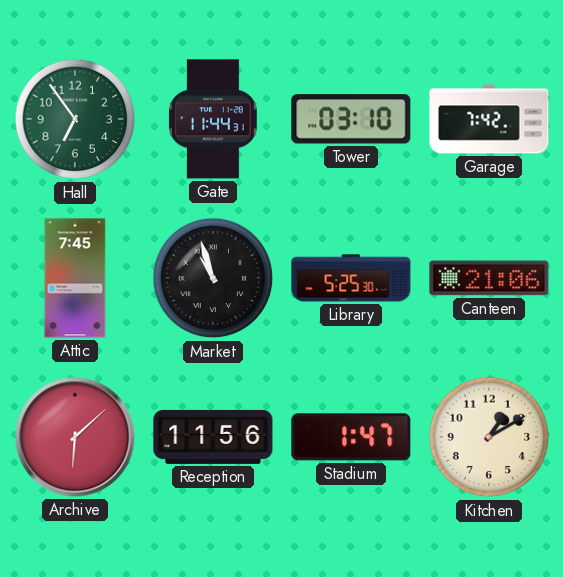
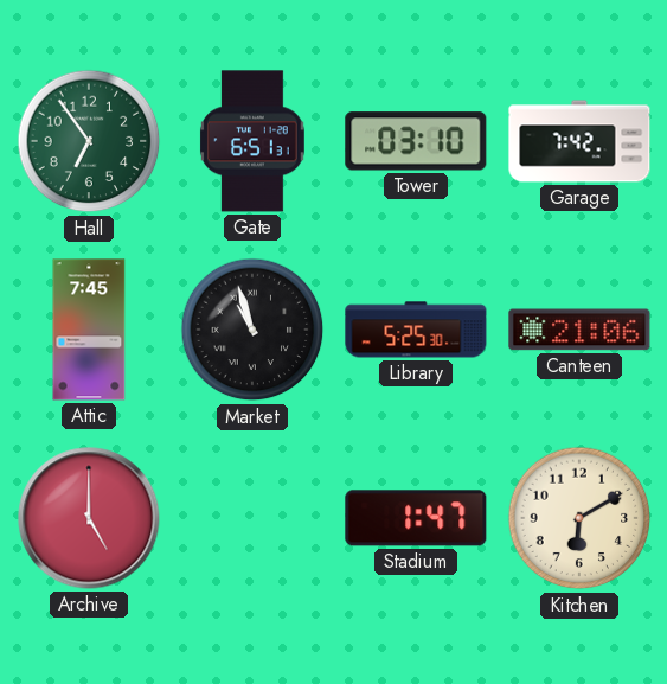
Gate: 11:44 -> 6:51
Archive: 6:08 -> 5:00
Reception: 11:56 -> none
Kitchen: 1:10 -> 6:10
